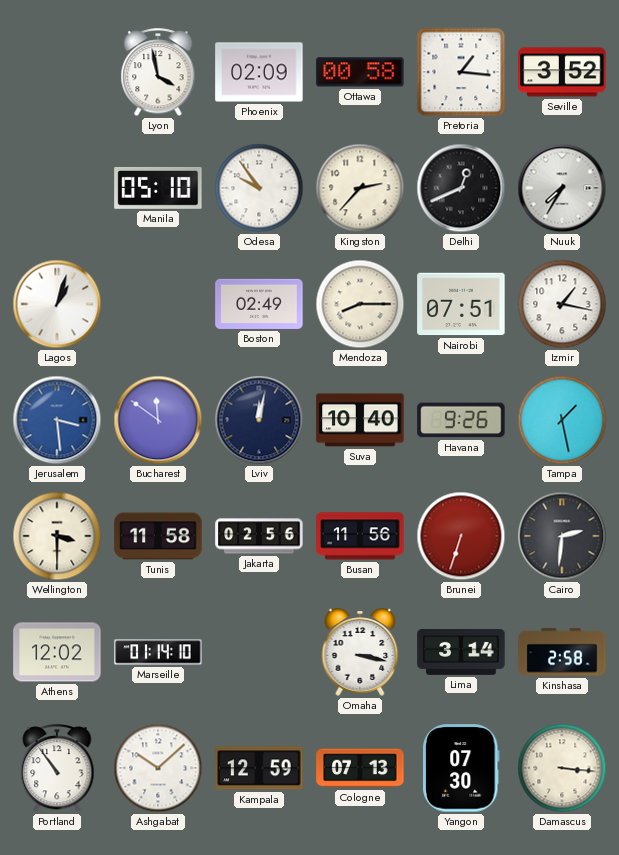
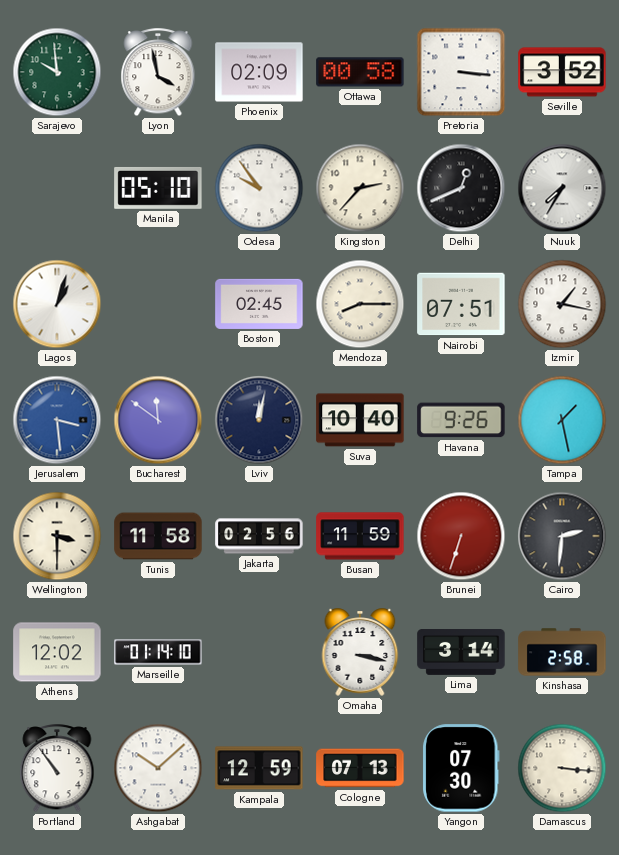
Sarajevo: none -> 9:59
Pretoria: 1:16 -> 3:16
Boston: 02:49 -> 02:45
Busan: 11:56 -> 11:59
